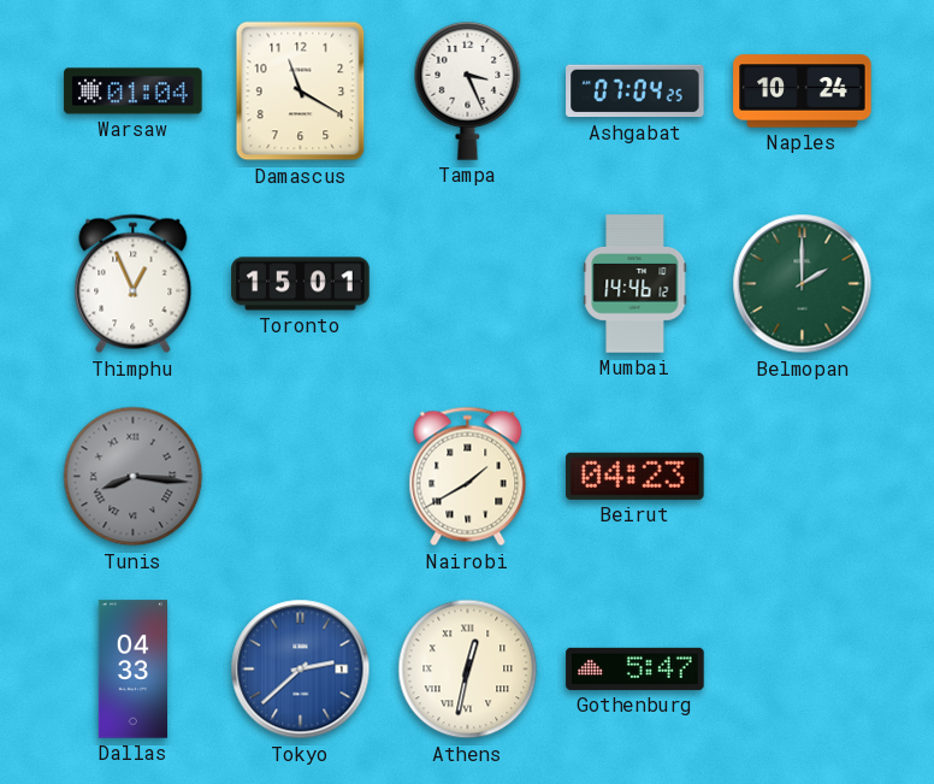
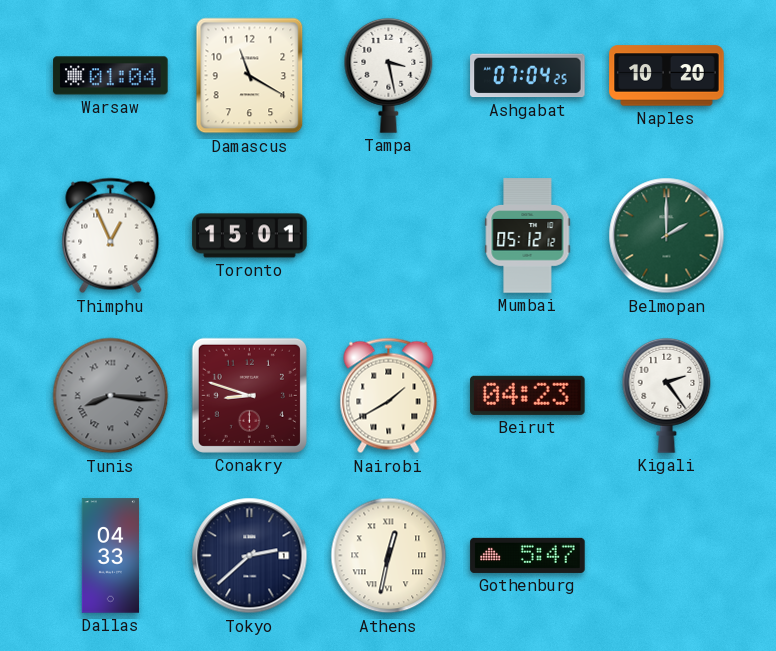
Tampa: 3:26 -> 3:28
Naples: 10:24 -> 10:20
Mumbai: 14:46 -> 05:12
Conakry: none -> 8:48
Kigali: none -> 2:24
Tokyo dial: blue -> navy
